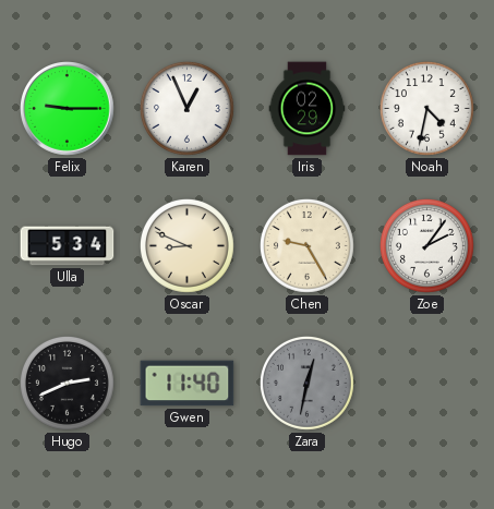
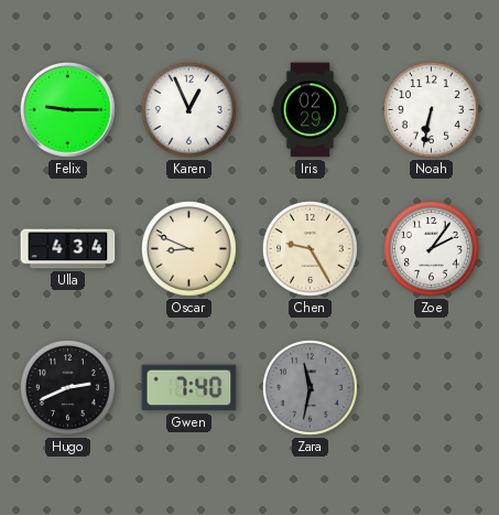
Noah: 4:32 -> 6:32
Ulla: 5:34 -> 4:34
Gwen: 11:40 -> 7:40
Zara: 12:32 -> 11:32
